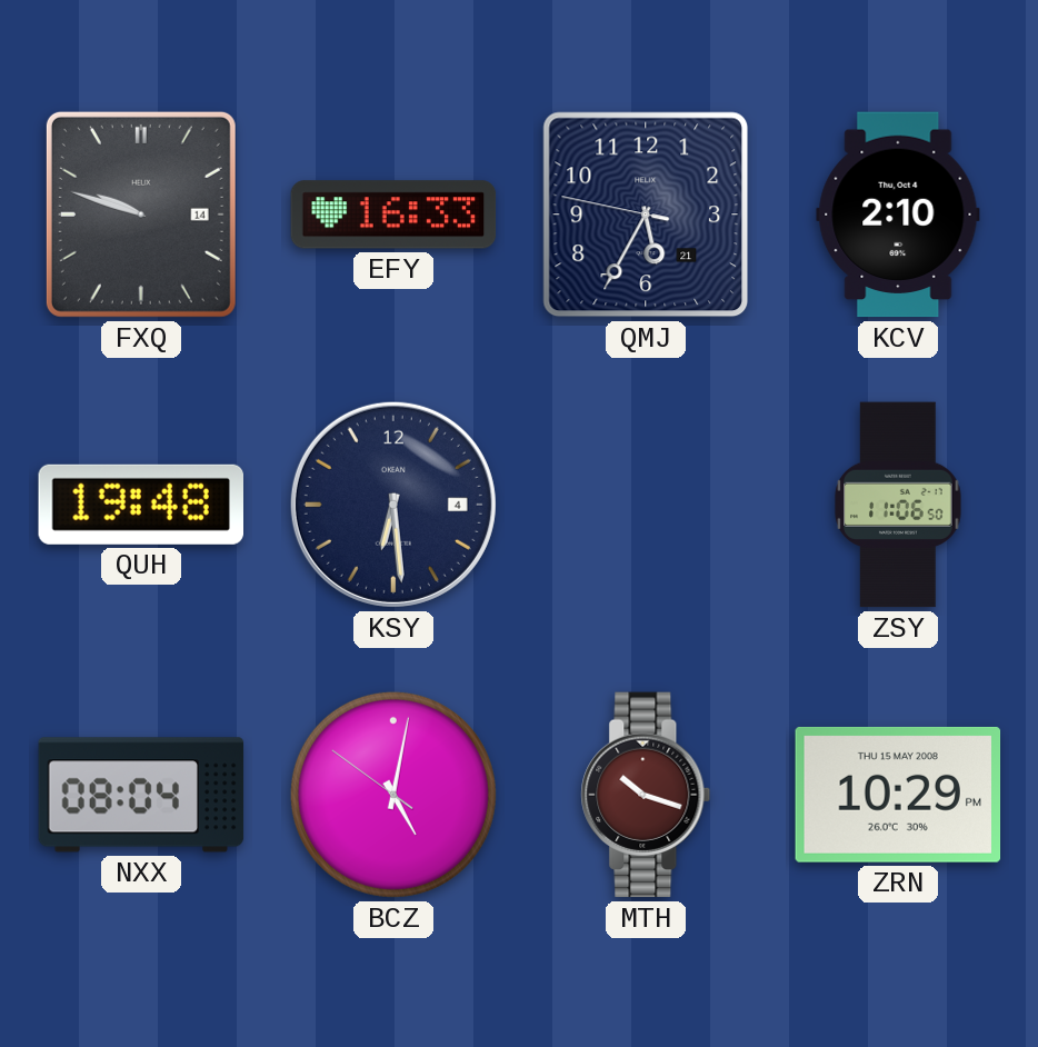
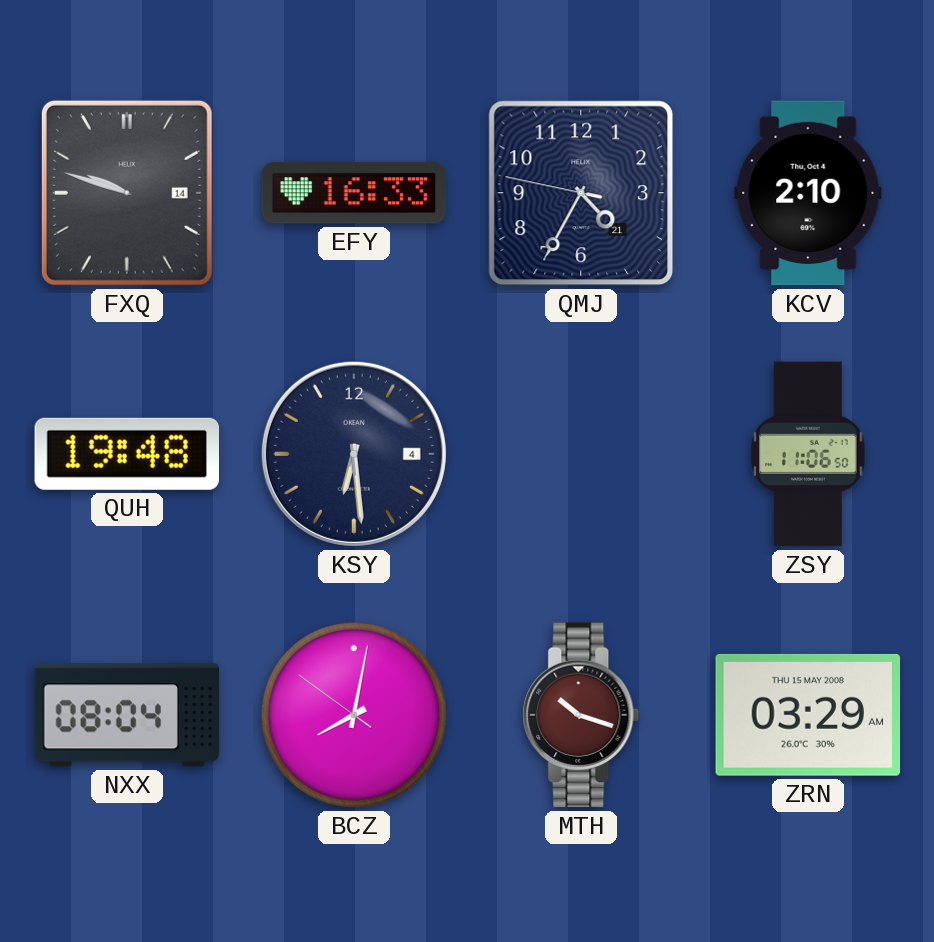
QMJ: 5:34 -> 4:34
BCZ: 5:01 -> 8:01
ZRN: 10:29 -> 03:29
